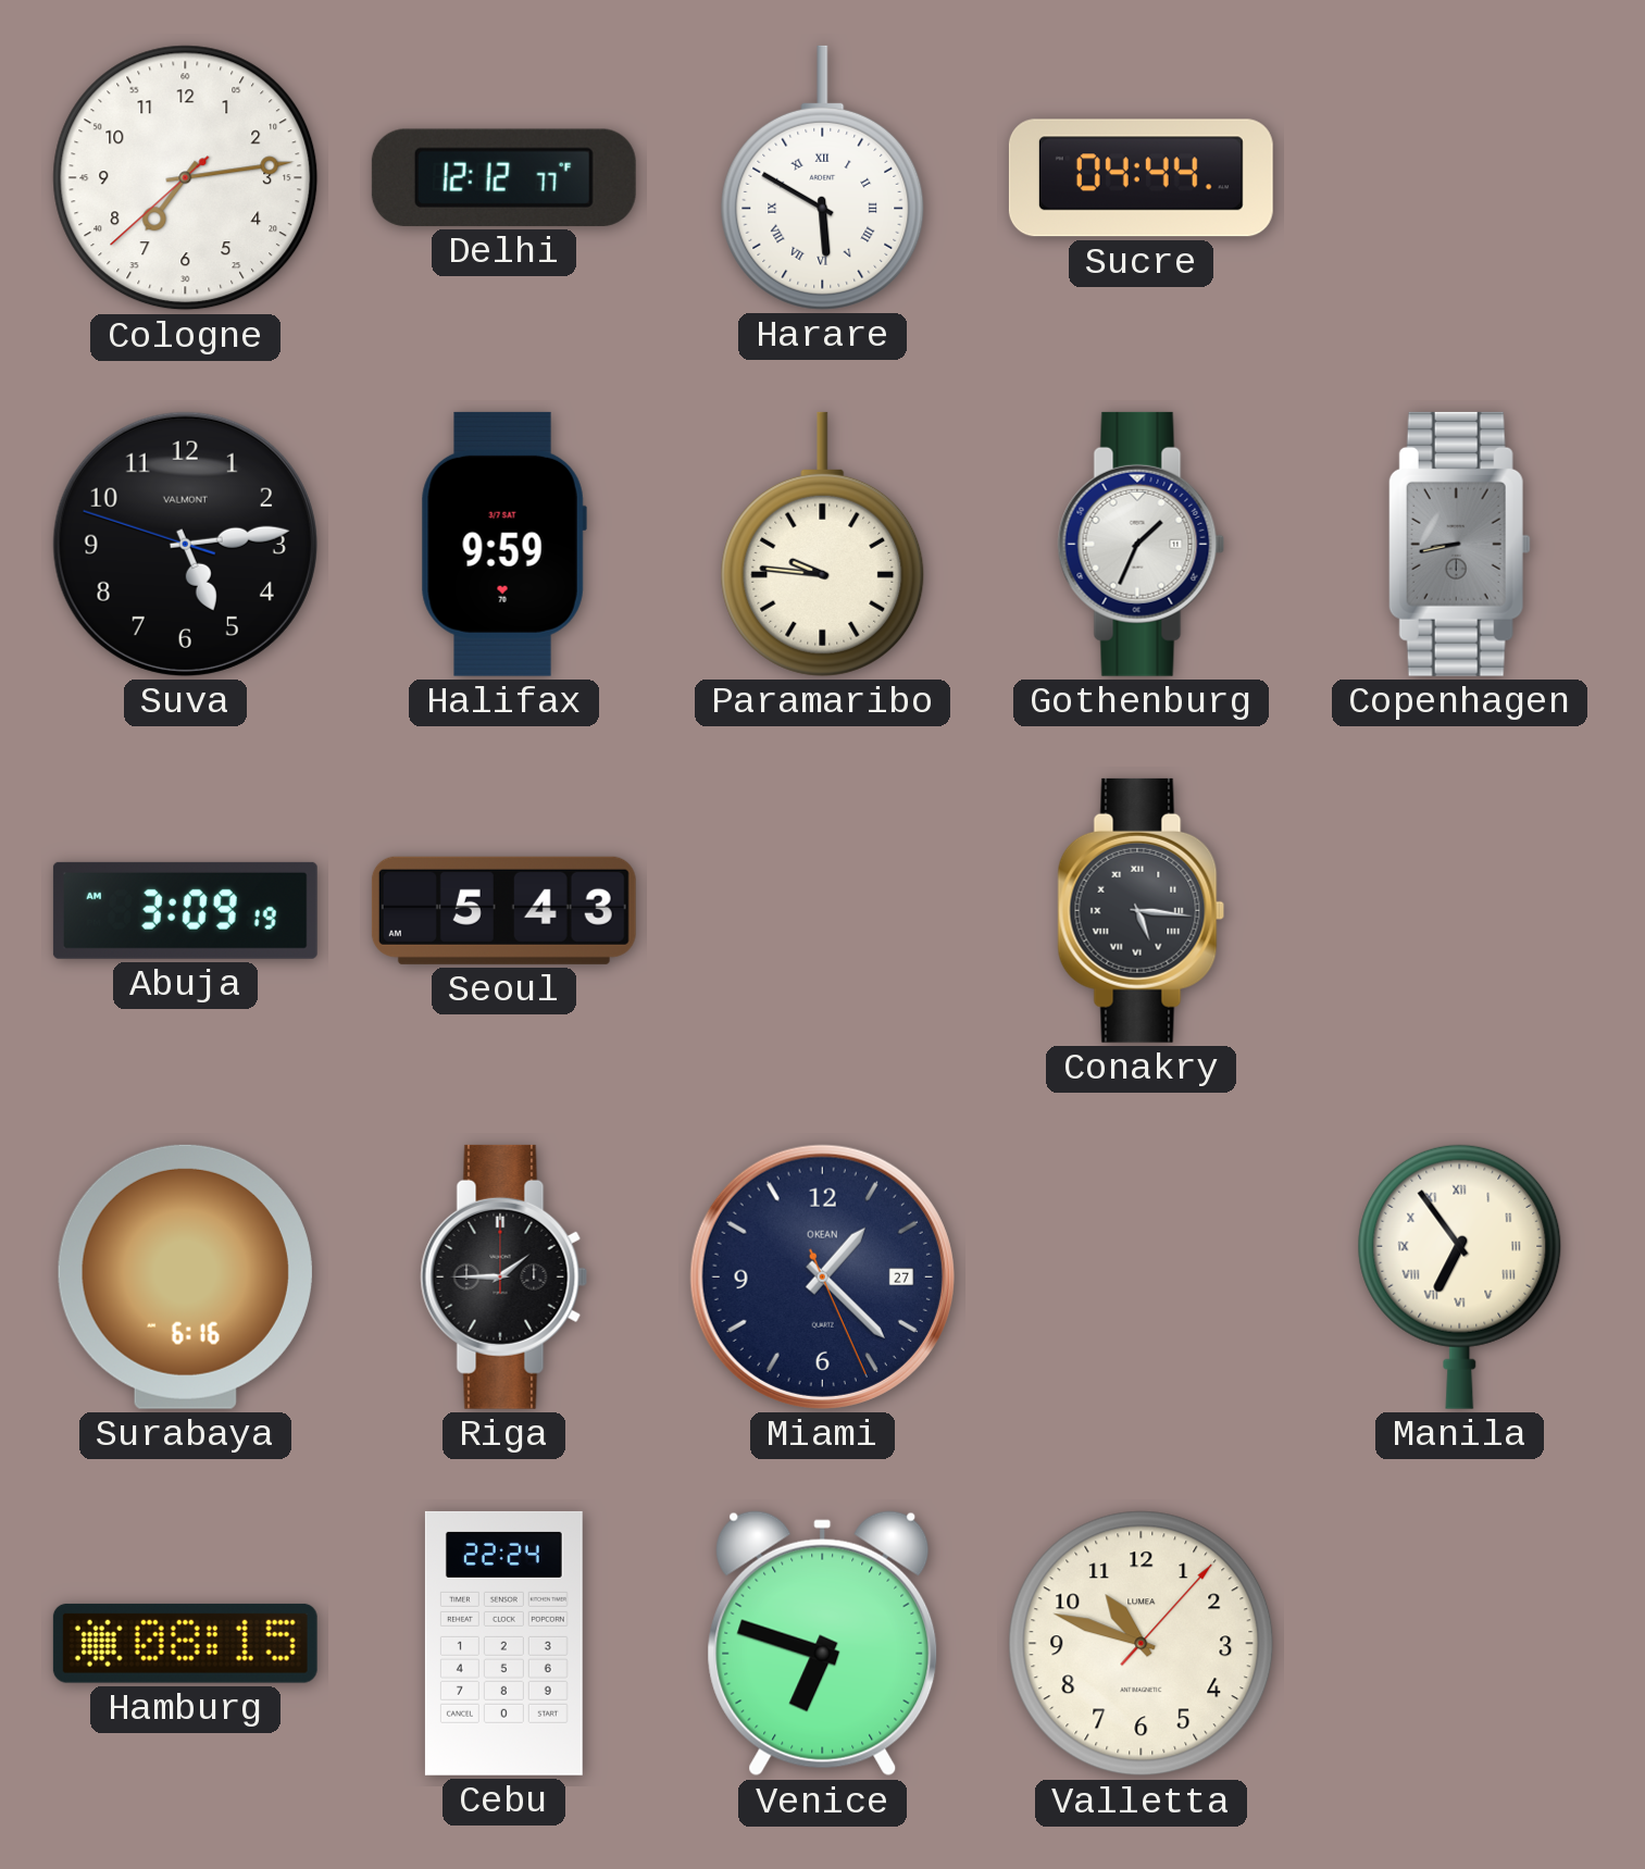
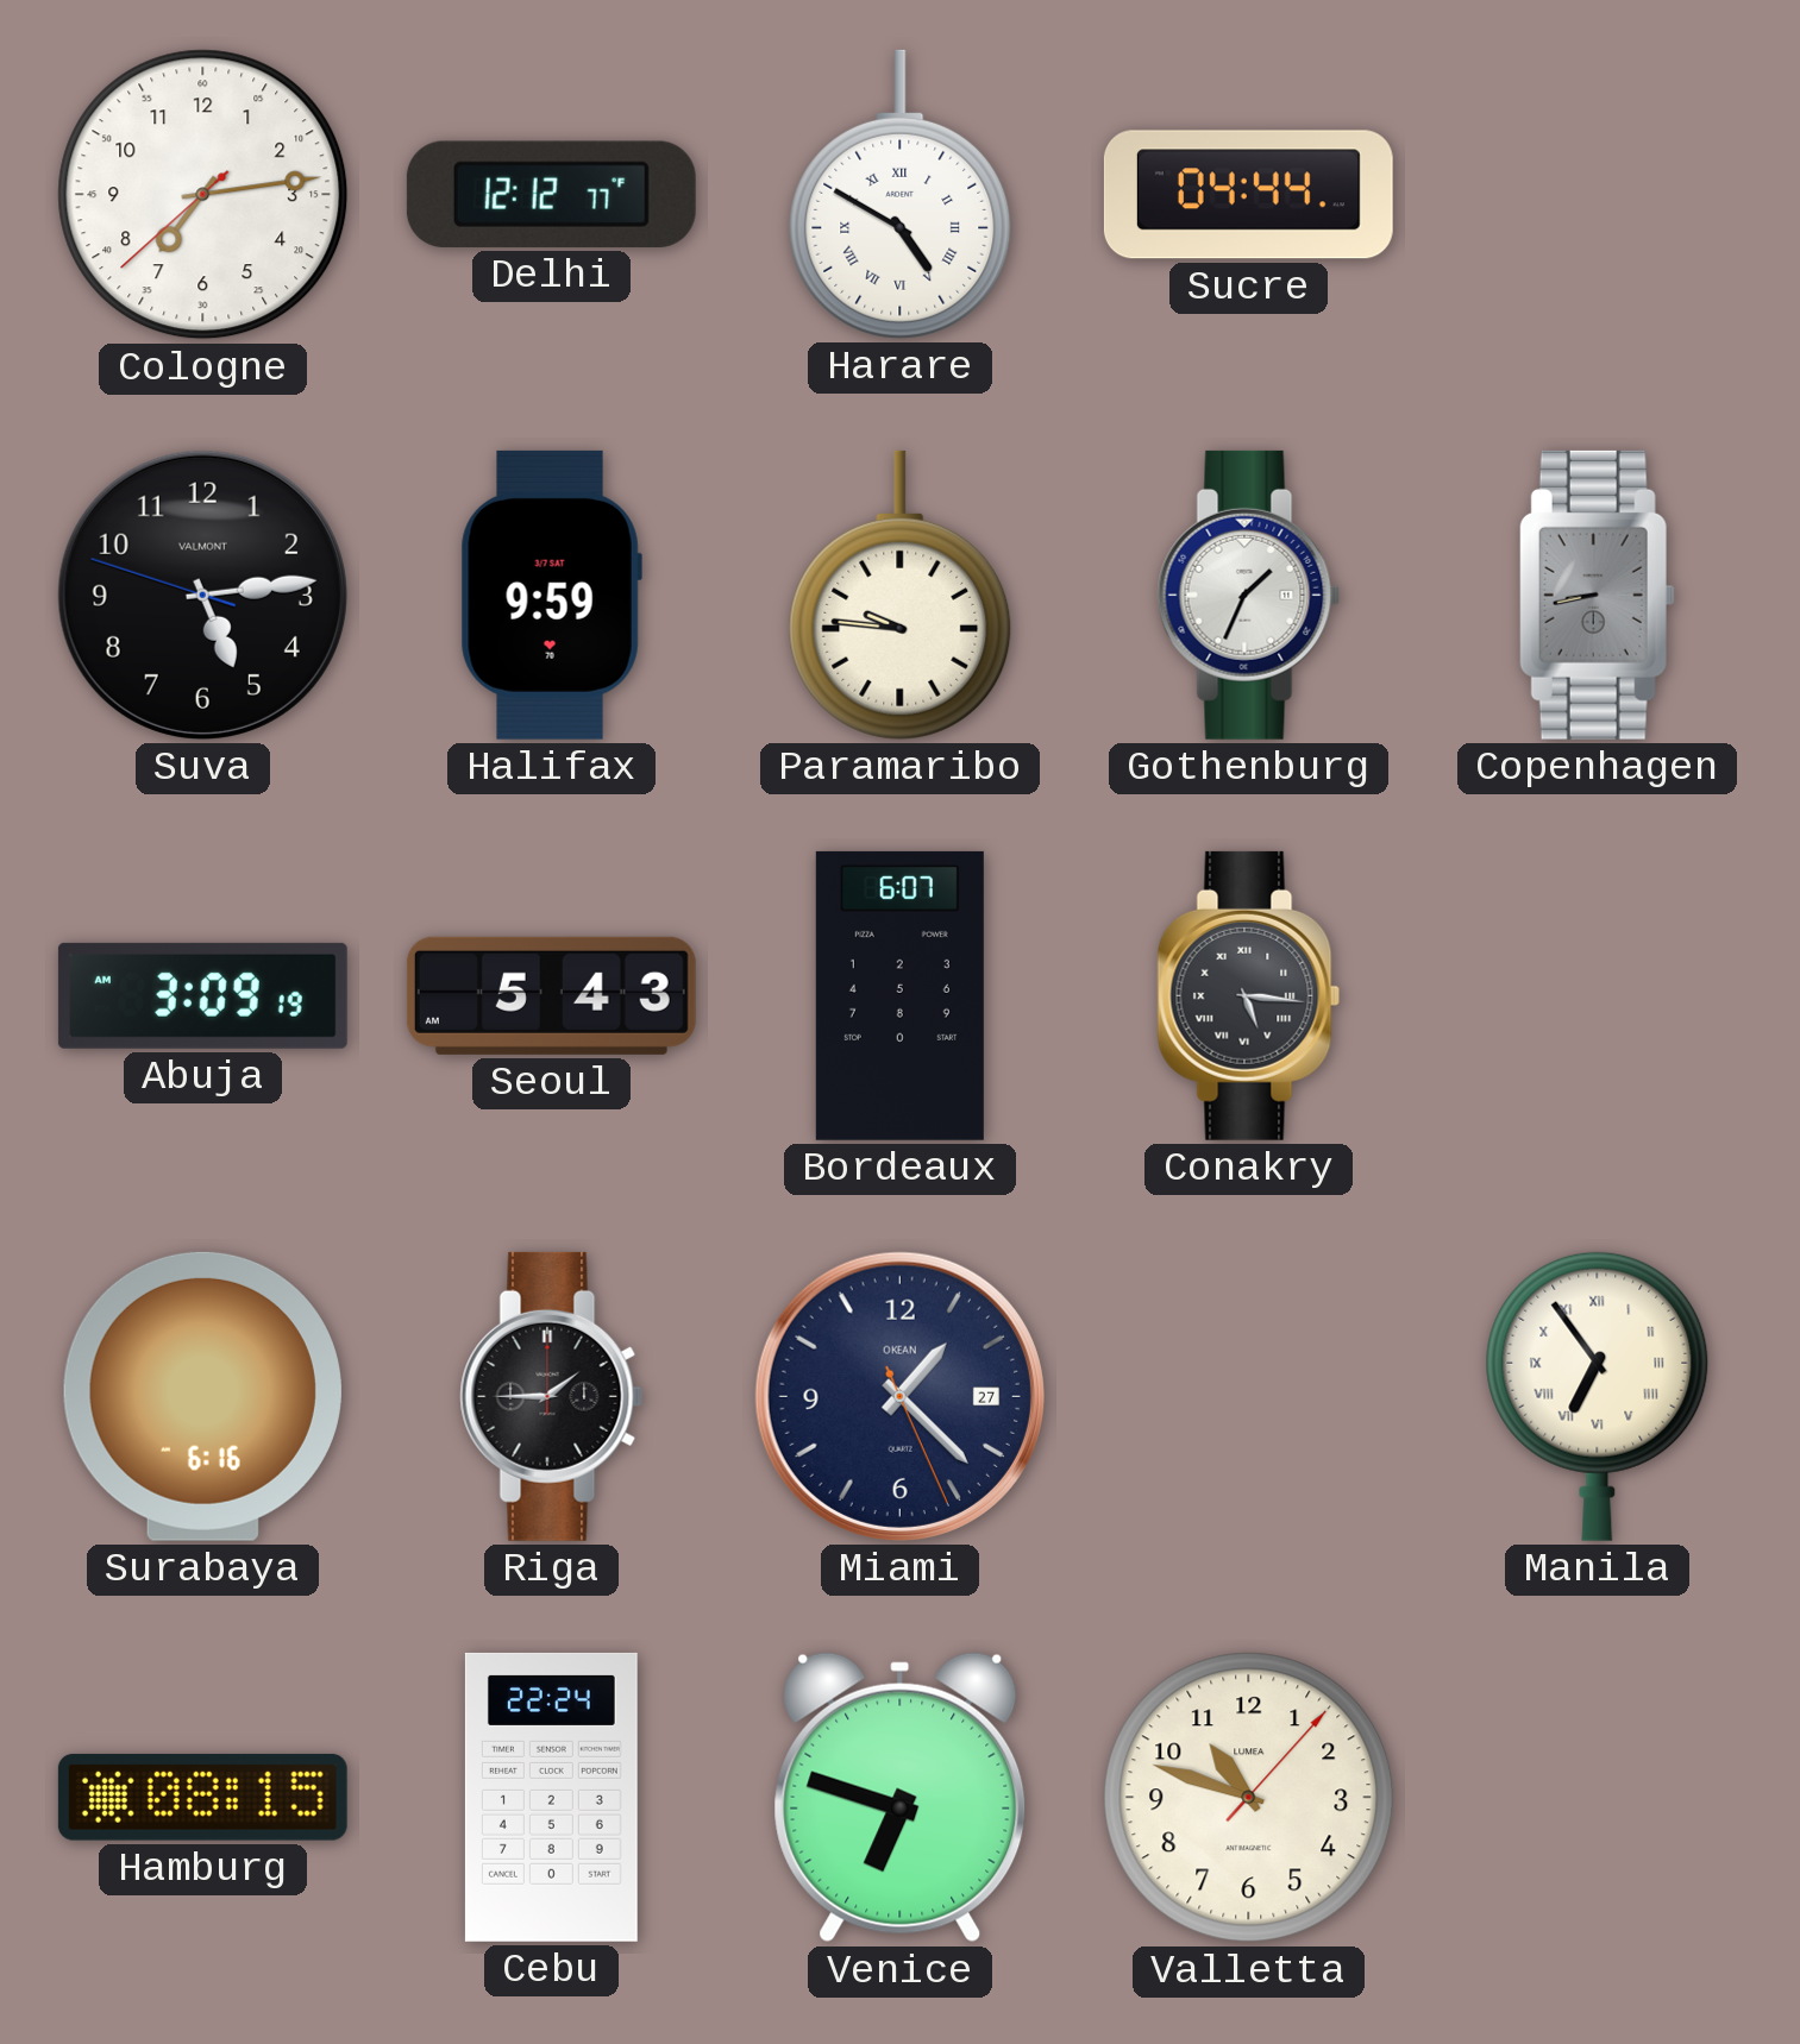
Harare: 5:50 -> 4:50
Bordeaux: none -> 6:07
